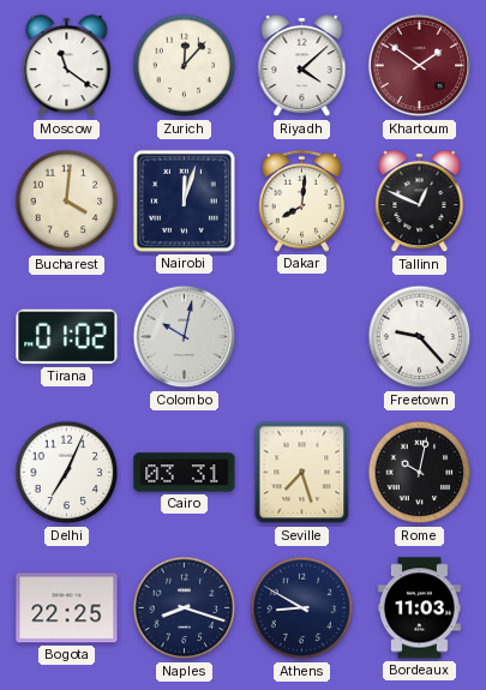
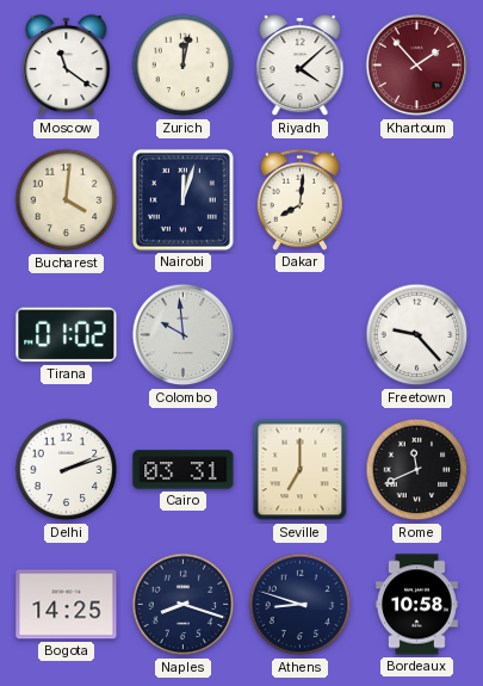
Zurich: 12:07 -> 12:02
Khartoum: 1:51 -> 1:53
Tallinn: 12:49 -> none
Colombo: 10:02 -> 9:59
Delhi: 7:04 -> 2:12
Seville: 7:27 -> 7:00
Rome: 10:02 -> 11:41
Bogota: 22:25 -> 14:25
Athens: 8:50 -> 8:48
Bordeaux: 11:03 -> 10:58
